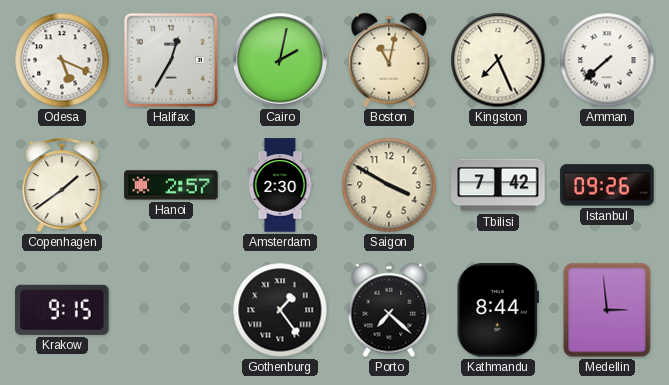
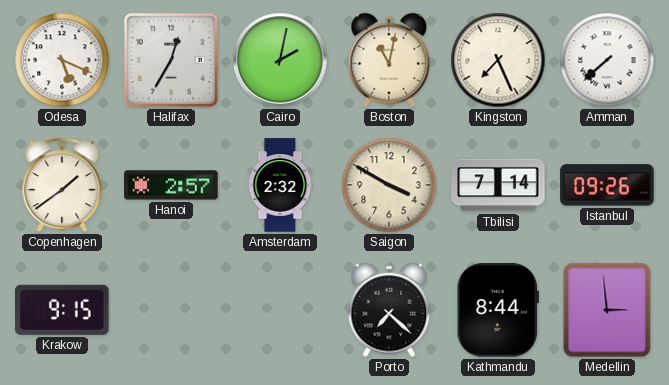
Amsterdam: 2:30 -> 2:32
Tbilisi: 7:42 -> 7:14
Gothenburg: 1:24 -> none
